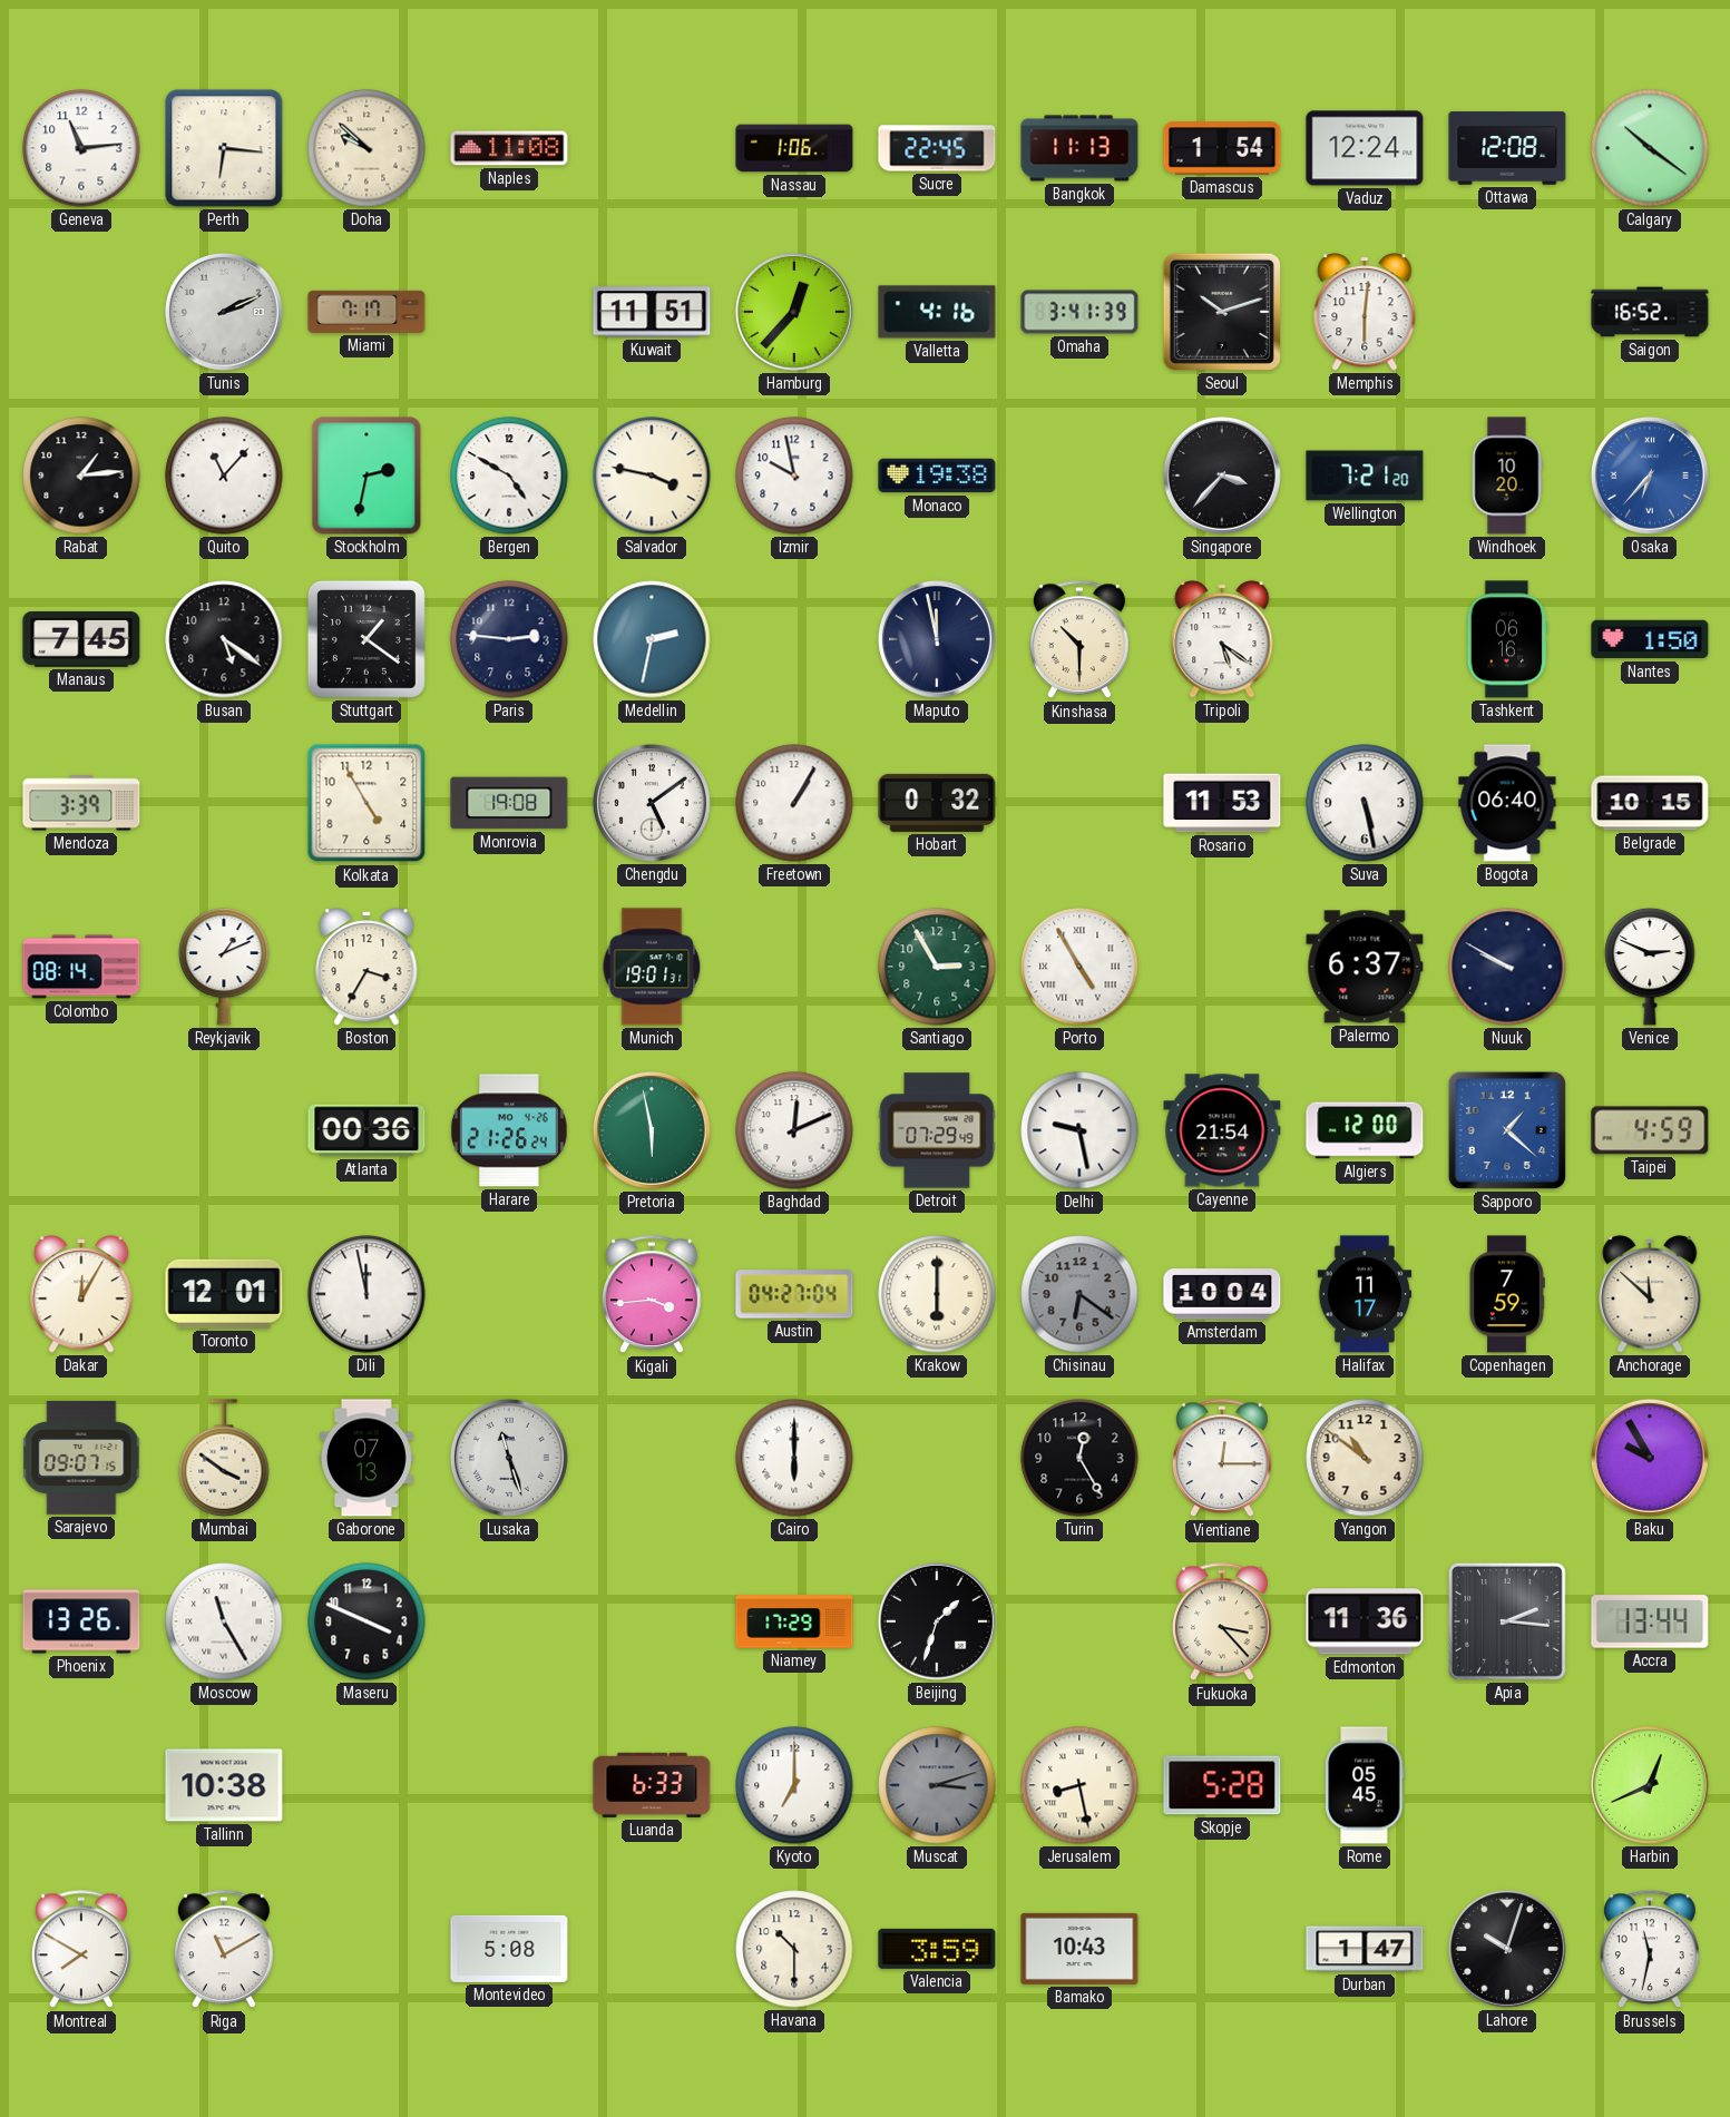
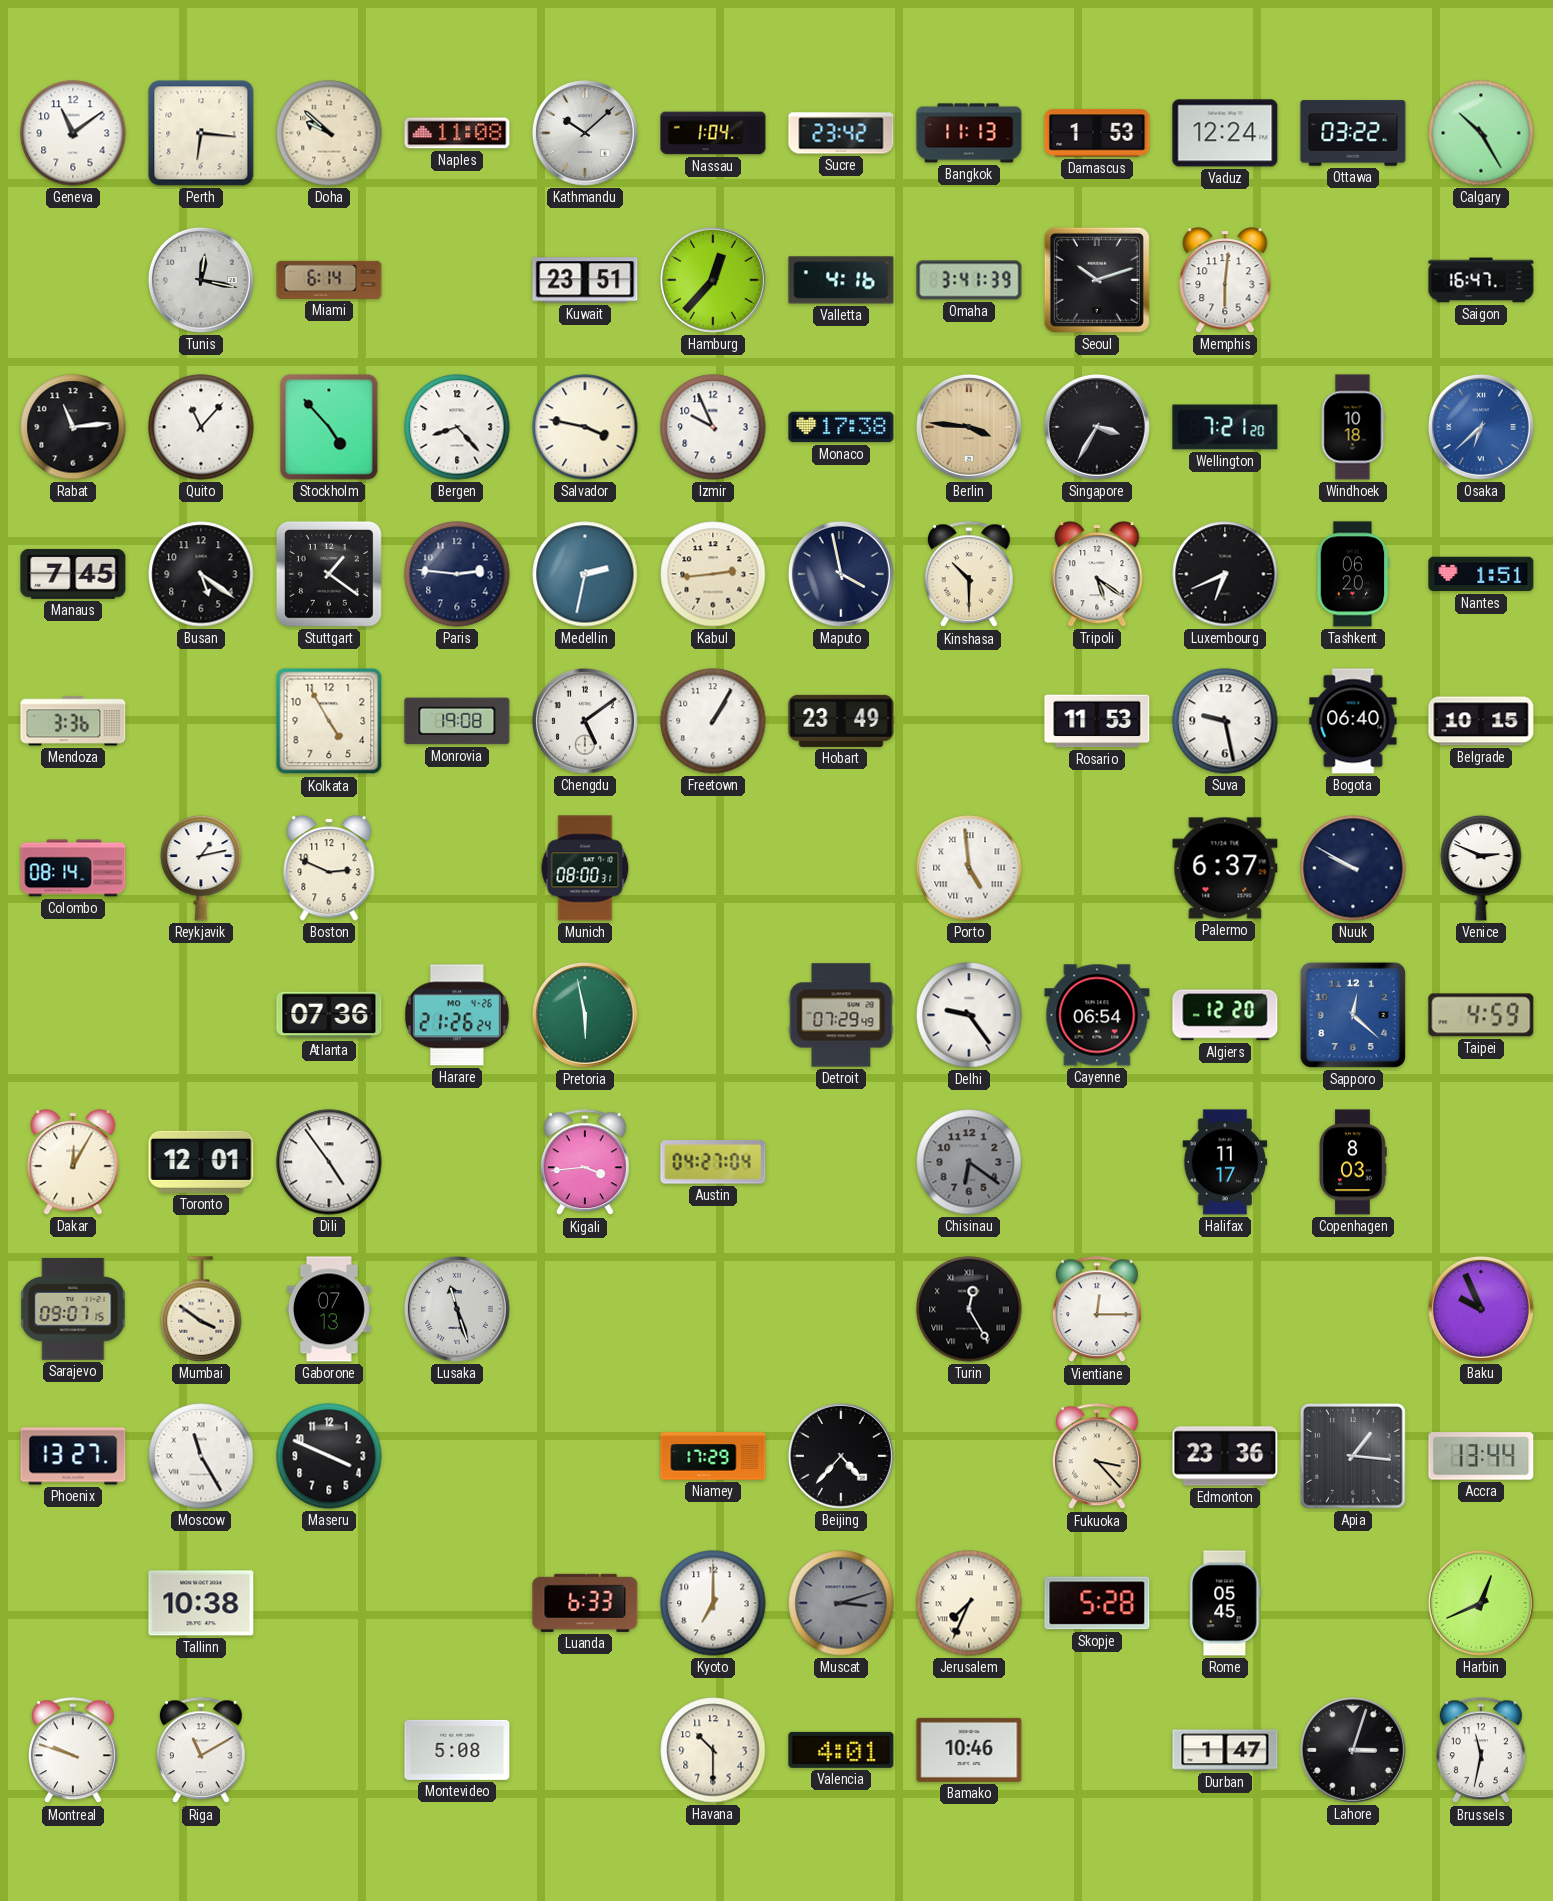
Geneva: 11:14 -> 11:09
Kathmandu: none -> 10:08
Nassau: 1:06 -> 1:04
Sucre: 22:45 -> 23:42
Damascus: 1:54 -> 1:53
Ottawa: 12:08 -> 03:22
Calgary: 10:21 -> 10:25
Tunis: 2:11 -> 12:17
Miami: 7:17 -> 6:14
Kuwait: 11:51 -> 23:51
Saigon: 16:52 -> 16:47
Rabat: 1:14 -> 11:14
Stockholm: 2:32 -> 4:53
Bergen: 4:50 -> 8:23
Izmir: 9:58 -> 9:56
Monaco: 19:38 -> 17:38
Berlin: none -> 3:46
Singapore: 3:37 -> 3:35
Windhoek: 10:20 -> 10:18
Osaka: 6:37 -> 6:38
Kabul: none -> 2:44
Maputo: 11:58 -> 3:58
Luxembourg: none -> 6:41
Tashkent: 06:16 -> 06:20
Nantes: 1:50 -> 1:51
Mendoza: 3:39 -> 3:36
Hobart: 0:32 -> 23:49
Suva: 5:28 -> 9:28
Reykjavik: 1:11 -> 1:13
Boston: 3:35 -> 2:49
Munich: 19:01 -> 08:00
Santiago: 2:55 -> none
Porto: 4:55 -> 4:59
Atlanta: 00:36 -> 07:36
Baghdad: 12:11 -> none
Delhi: 9:28 -> 9:24
Cayenne: 21:54 -> 06:54
Algiers: 12:00 -> 12:20
Sapporo: 1:22 -> 12:22
Dili: 11:58 -> 4:54
Krakow: 6:00 -> none
Amsterdam: 10:04 -> none
Copenhagen: 7:59 -> 8:03
Anchorage: 11:52 -> none
Cairo: 6:00 -> none
Turin numerals: Arabic -> Roman
Yangon: 10:51 -> none
Baku: 9:55 -> 9:56
Phoenix: 13:26 -> 13:27
Beijing: 1:33 -> 4:37
Edmonton: 11:36 -> 23:36
Apia: 2:16 -> 1:16
Jerusalem: 8:28 -> 7:34
Montreal: 7:50 -> 9:48
Valencia: 3:59 -> 4:01
Bamako: 10:43 -> 10:46
Lahore: 10:03 -> 3:03
